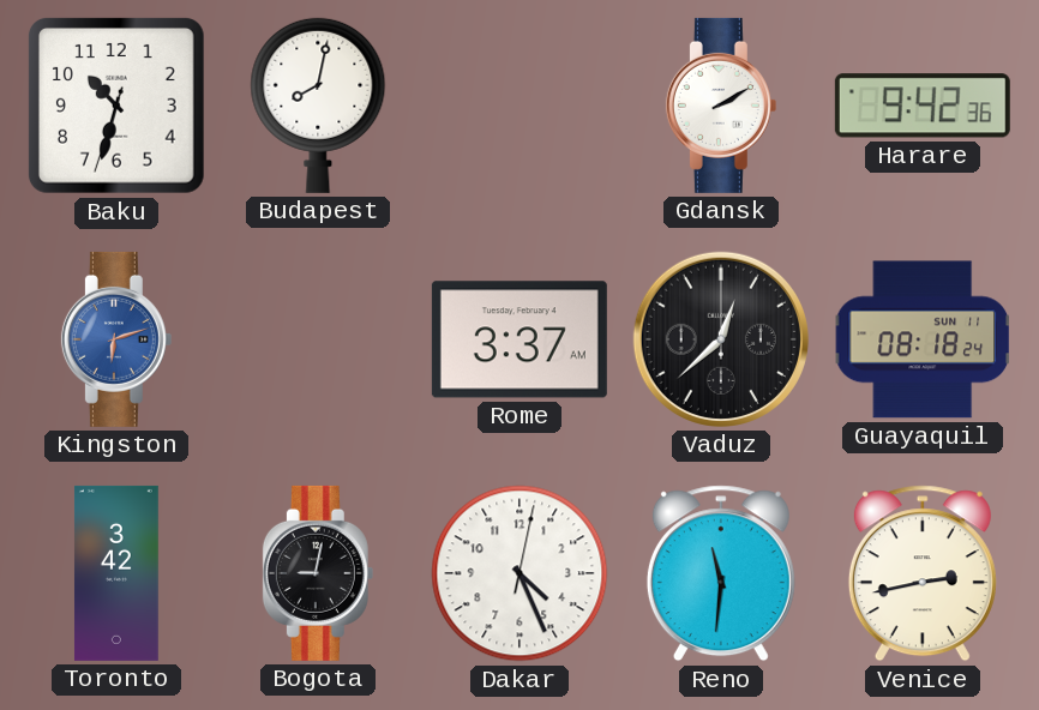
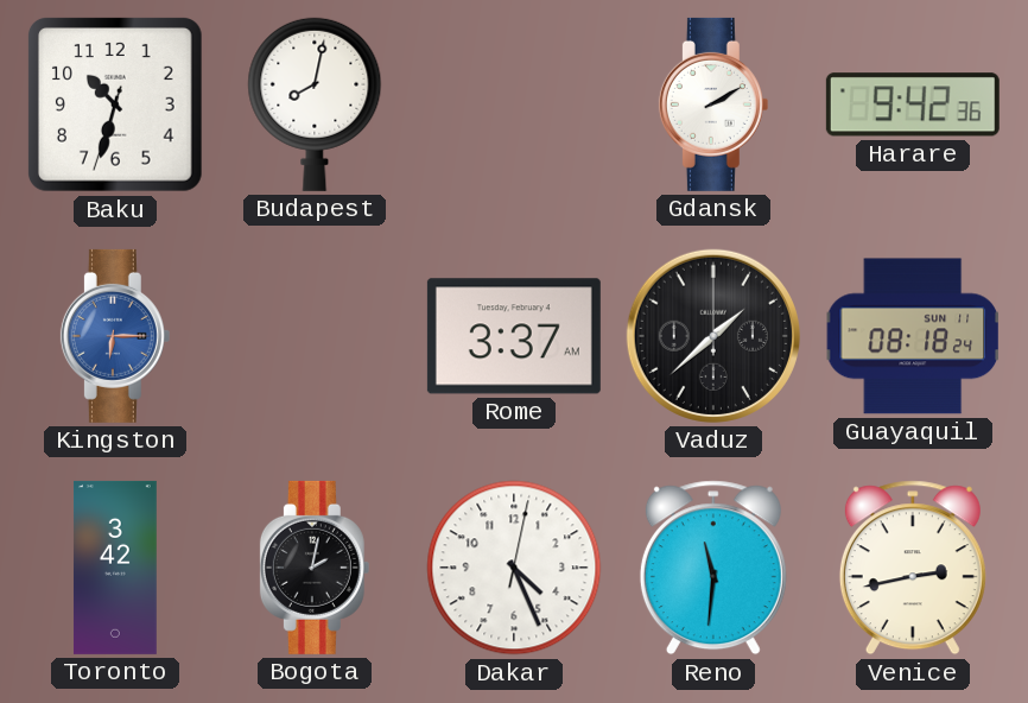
Kingston: 6:12 -> 6:15
Vaduz: 12:38 -> 1:38
Bogota: 9:02 -> 2:02
